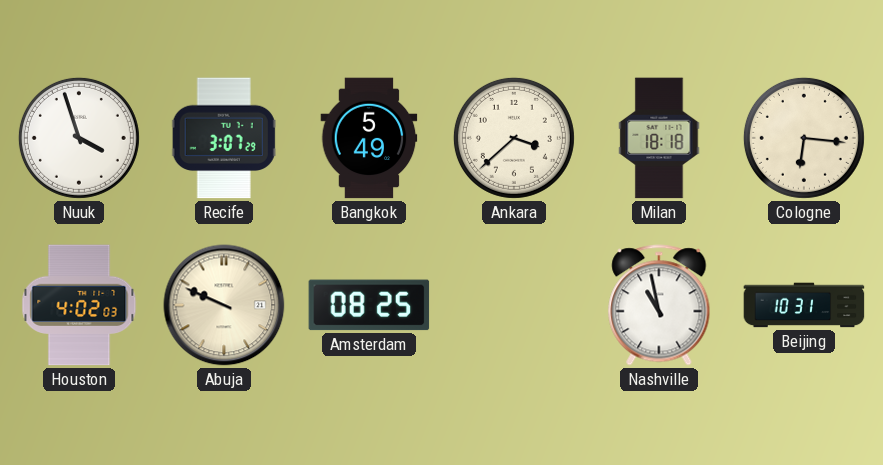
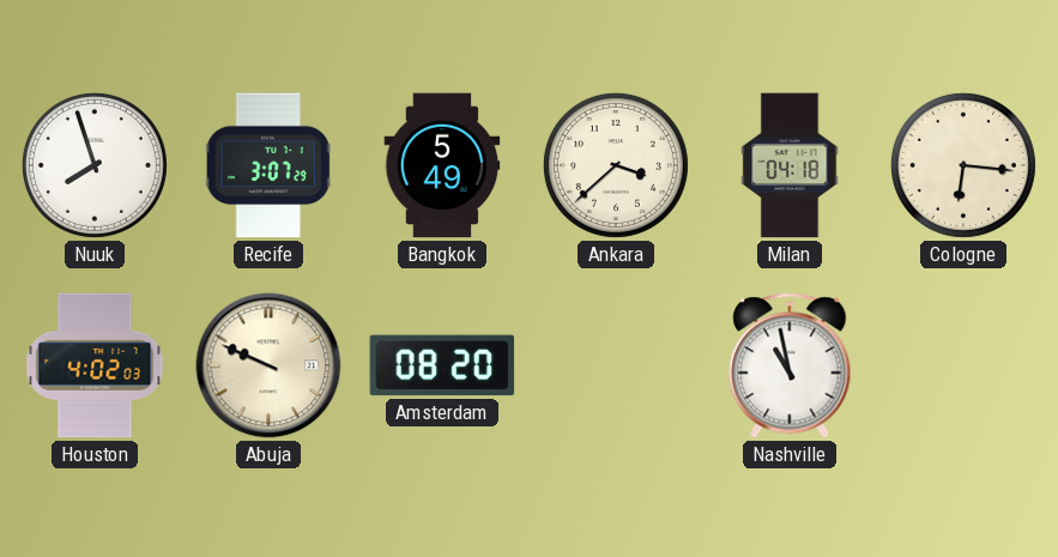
Nuuk: 3:57 -> 7:57
Milan: 18:18 -> 04:18
Amsterdam: 08:25 -> 08:20
Beijing: 10:31 -> none
